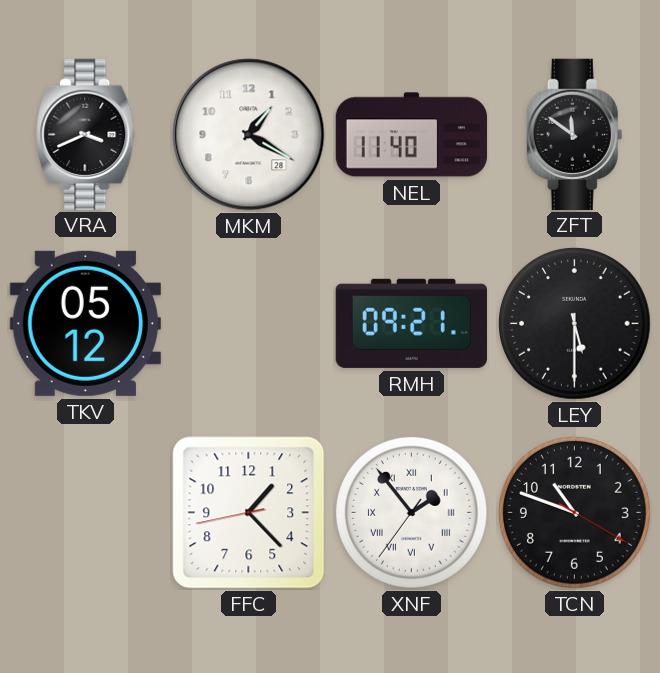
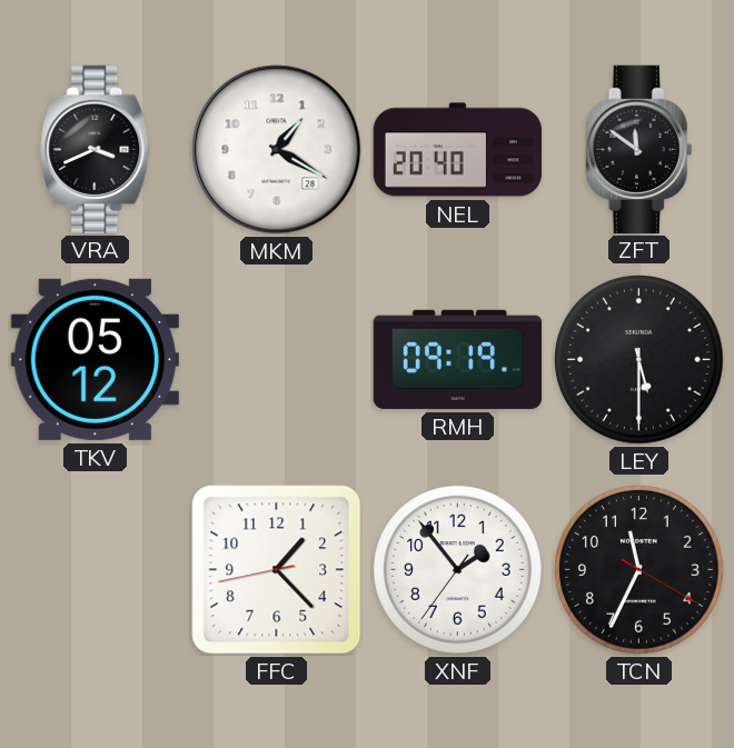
NEL: 11:40 -> 20:40
RMH: 09:21 -> 09:19
XNF numerals: Roman -> Arabic
TCN: 10:48 -> 11:34
